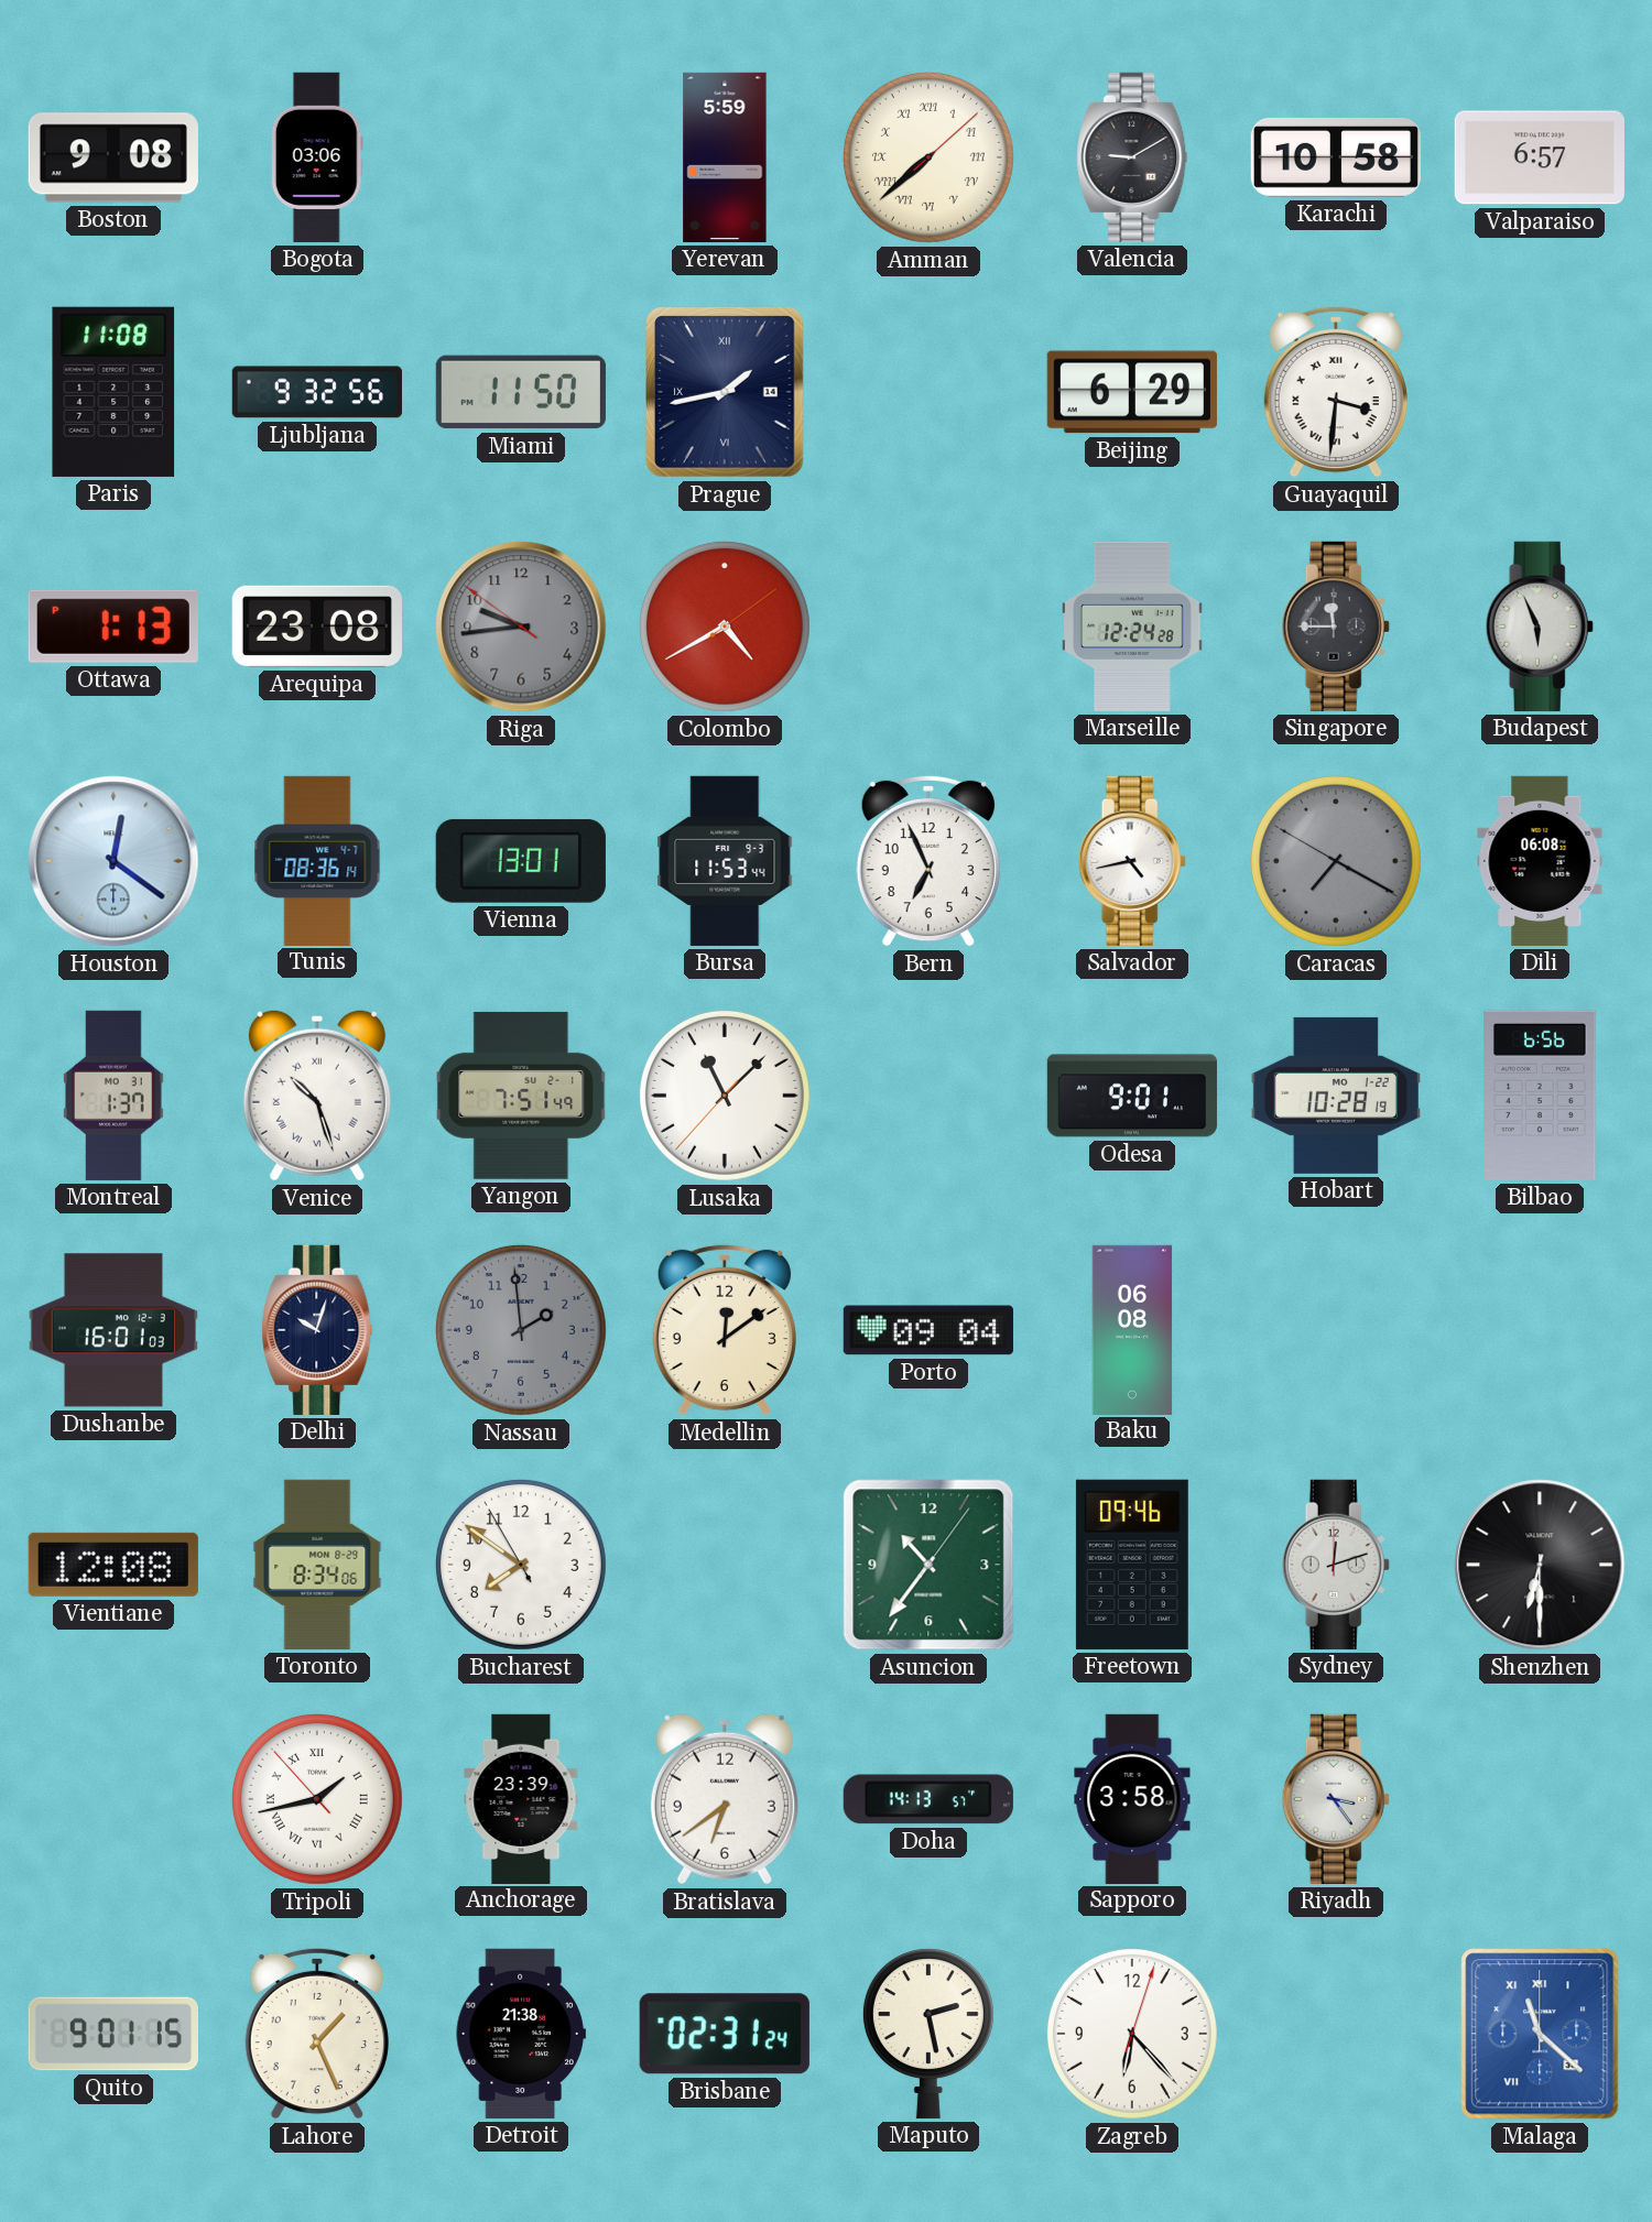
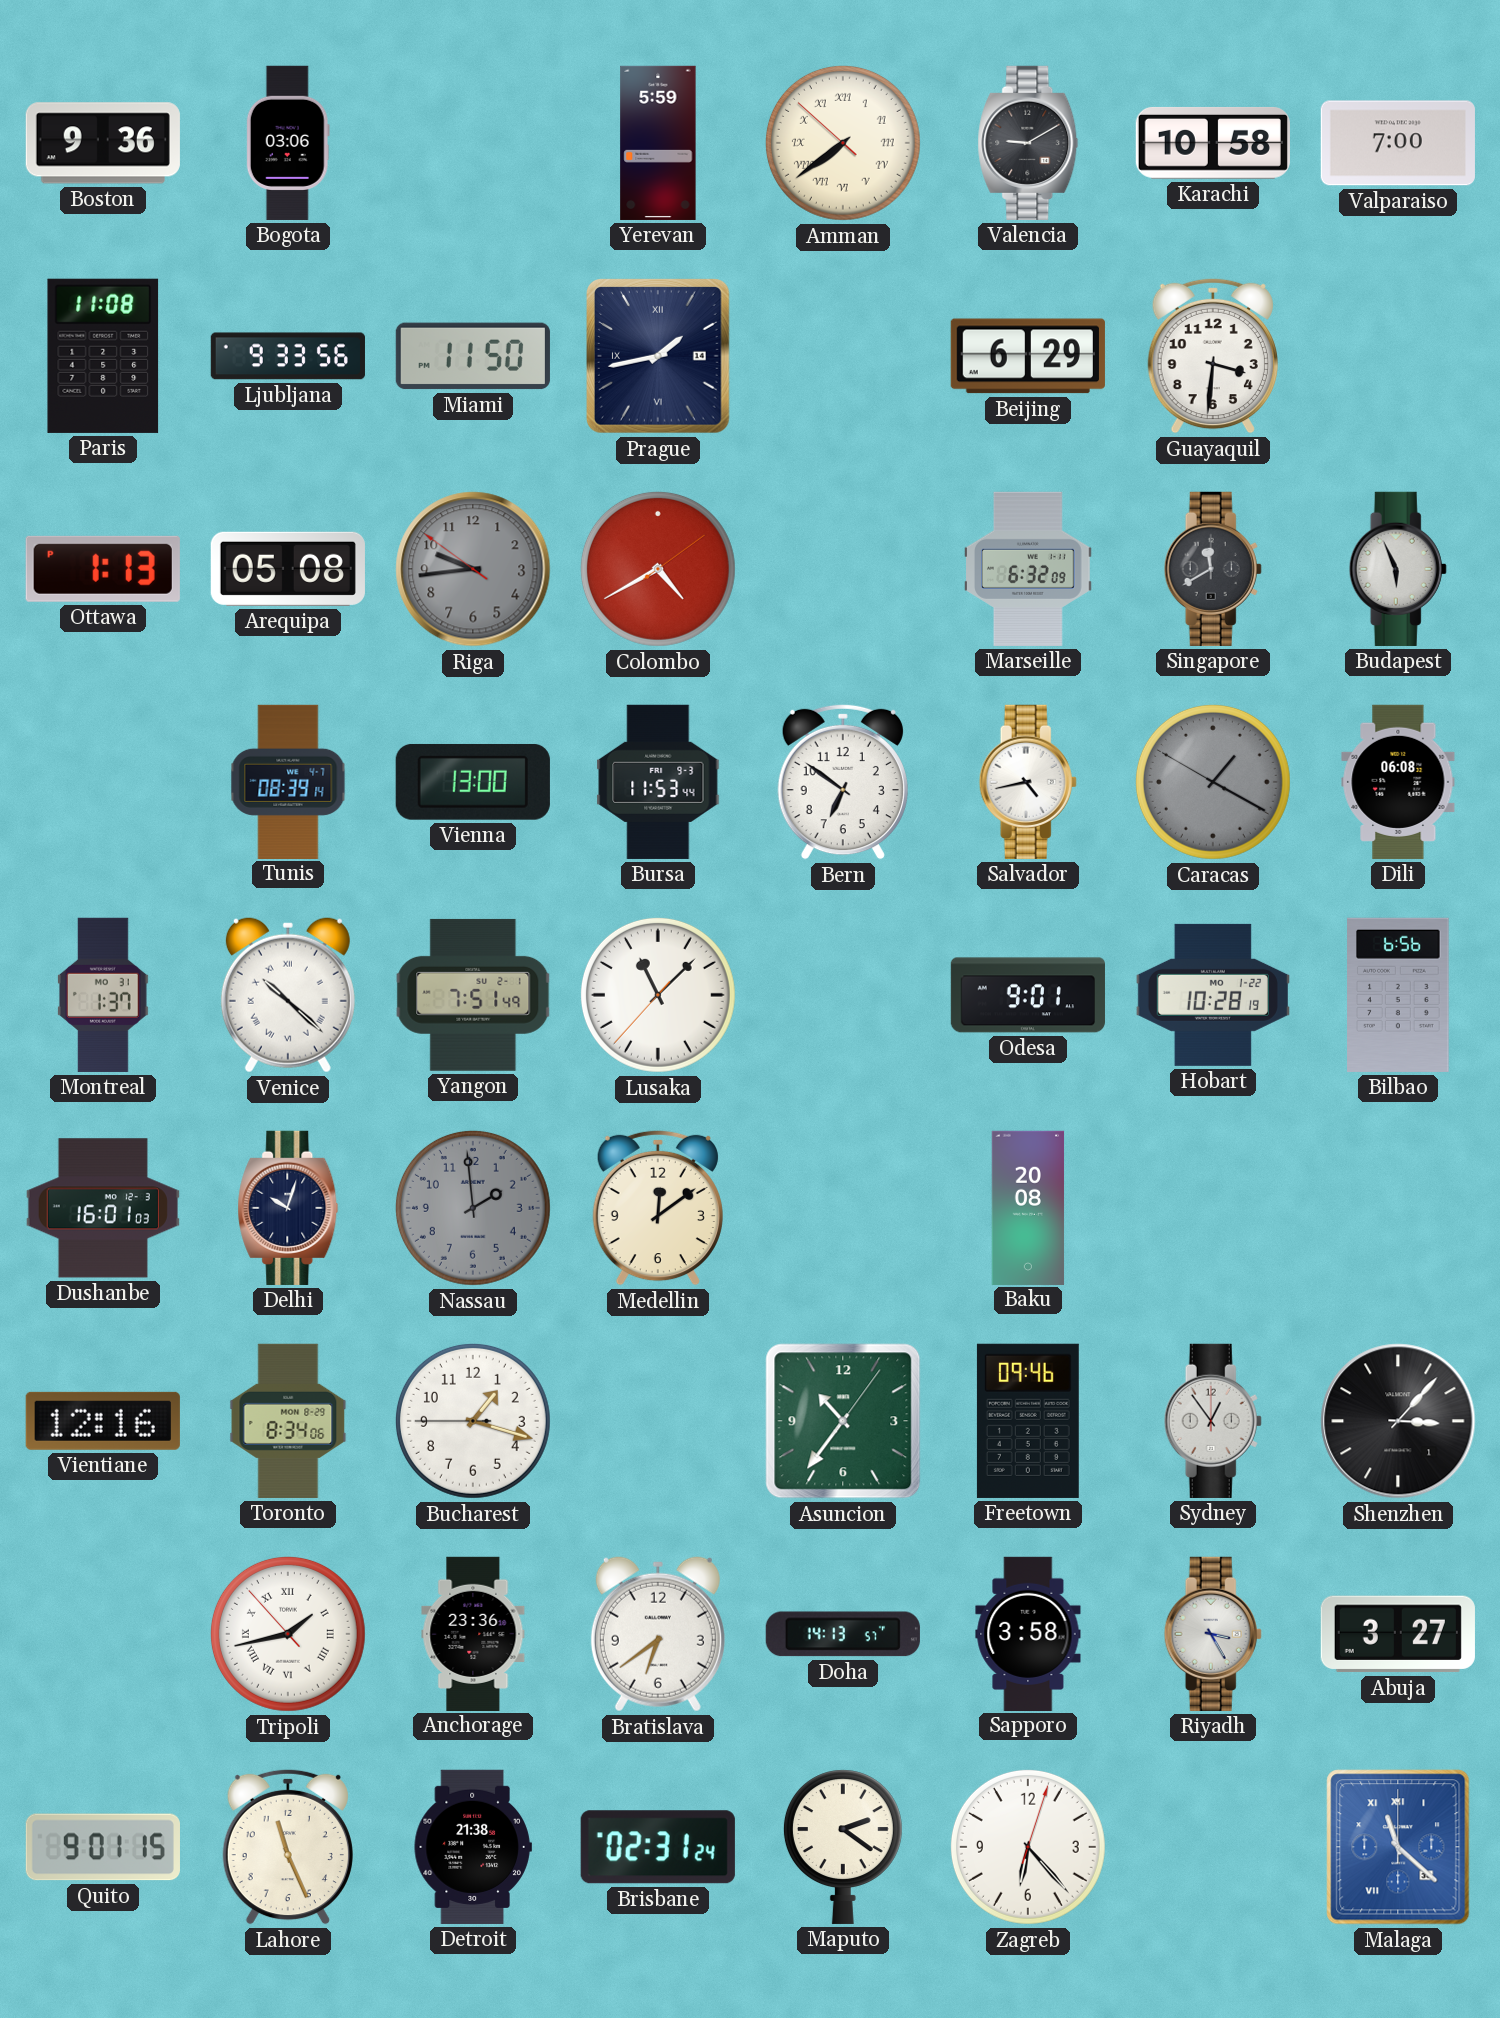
Boston: 9:08 -> 9:36
Amman: 7:38:08 -> 7:38:52
Valparaiso: 6:57 -> 7:00
Ljubljana: 9:32 -> 9:33
Guayaquil numerals: Roman -> Arabic
Arequipa: 23:08 -> 05:08
Marseille: 12:24 -> 6:32
Singapore: 11:45 -> 11:40
Houston: 12:21 -> none
Tunis: 08:36 -> 08:39
Vienna: 13:01 -> 13:00
Bern: 6:56 -> 6:51
Caracas: 7:19 -> 1:19
Venice: 10:27 -> 10:22
Porto: 09:04 -> none
Baku: 06:08 -> 20:08
Vientiane: 12:08 -> 12:16
Bucharest: 7:50 -> 1:17
Sydney: 12:12 -> 12:54
Shenzhen: 6:30 -> 3:07
Anchorage: 23:39 -> 23:36
Riyadh: 3:24 -> 3:25
Abuja: none -> 3:27
Lahore: 1:26 -> 11:26
Maputo: 2:28 -> 2:21
